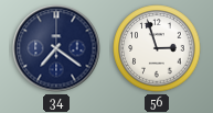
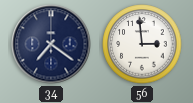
56: 2:57 -> 2:59
